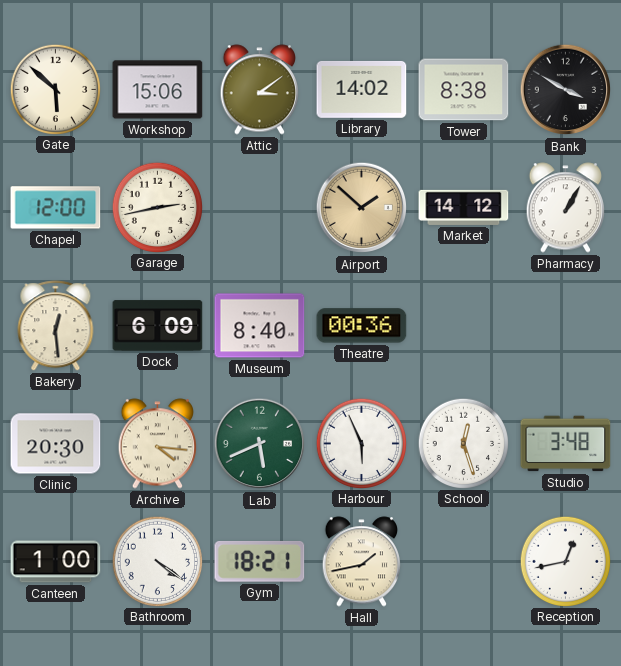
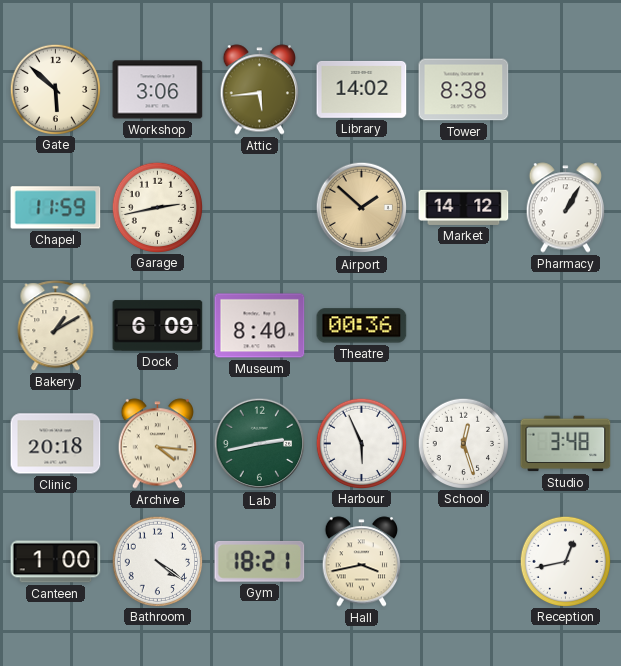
Workshop: 15:06 -> 3:06
Attic: 3:09 -> 5:44
Bank: 3:50 -> none
Chapel: 12:00 -> 11:59
Bakery: 12:29 -> 1:10
Clinic: 20:30 -> 20:18
Lab: 5:41 -> 2:43
Hall: 1:43 -> 3:43
